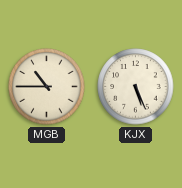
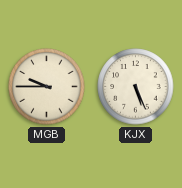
MGB: 10:45 -> 9:45
